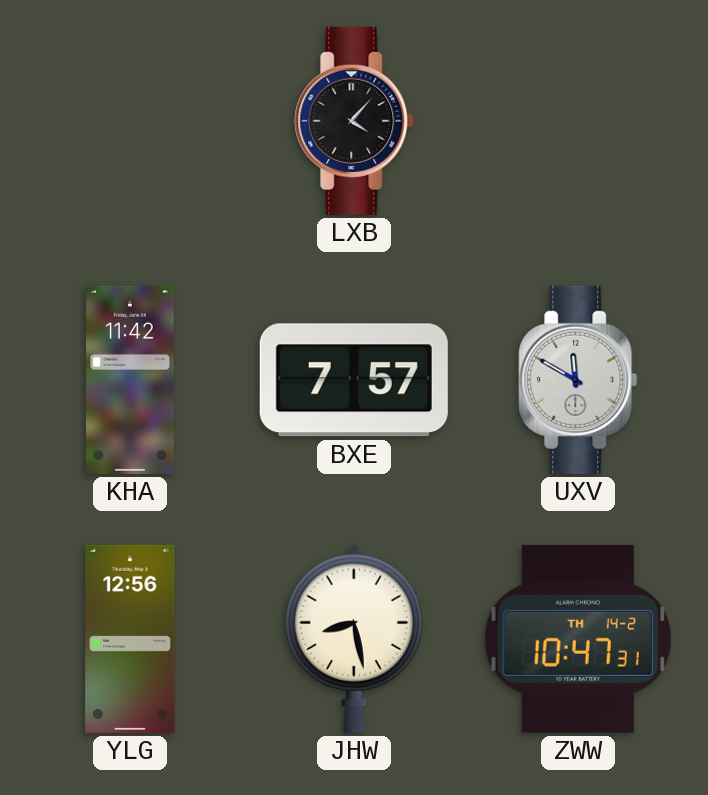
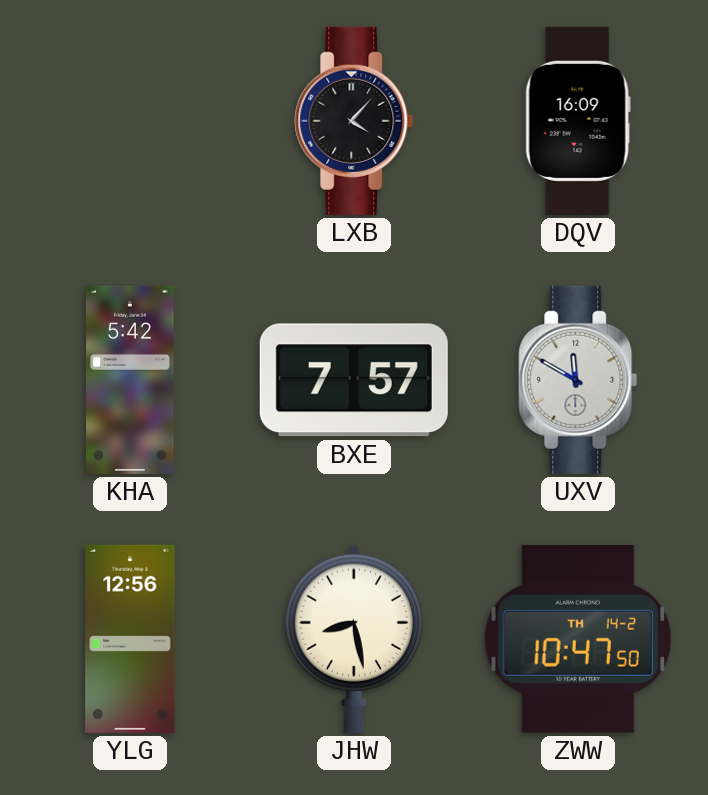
DQV: none -> 16:09
KHA: 11:42 -> 5:42
ZWW: 10:47:31 -> 10:47:50
